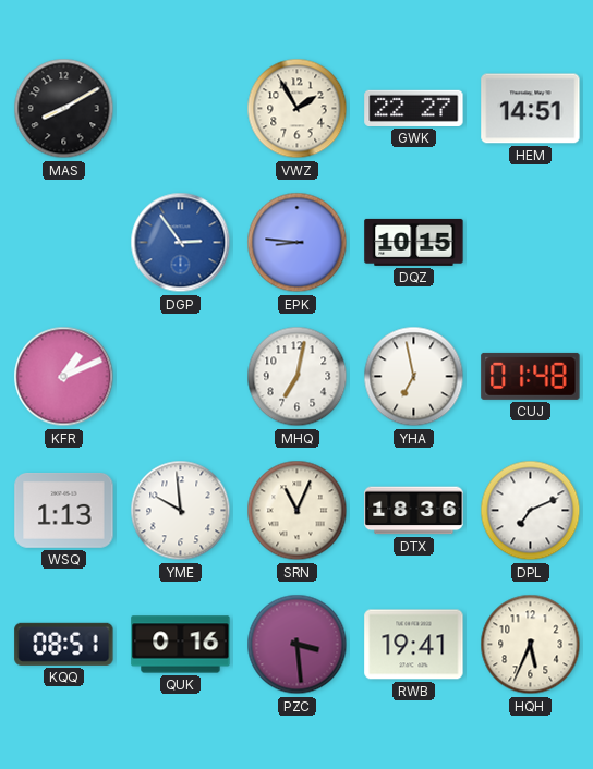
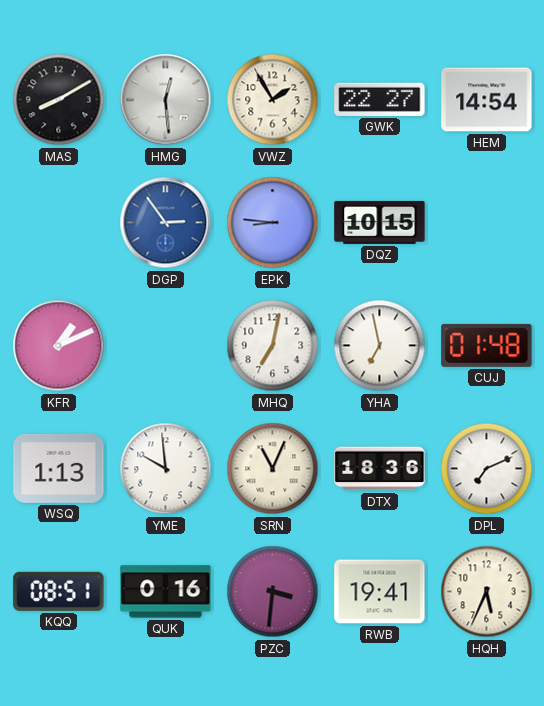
HMG: none -> 12:29
HEM: 14:51 -> 14:54
PZC: 3:29 -> 3:31
